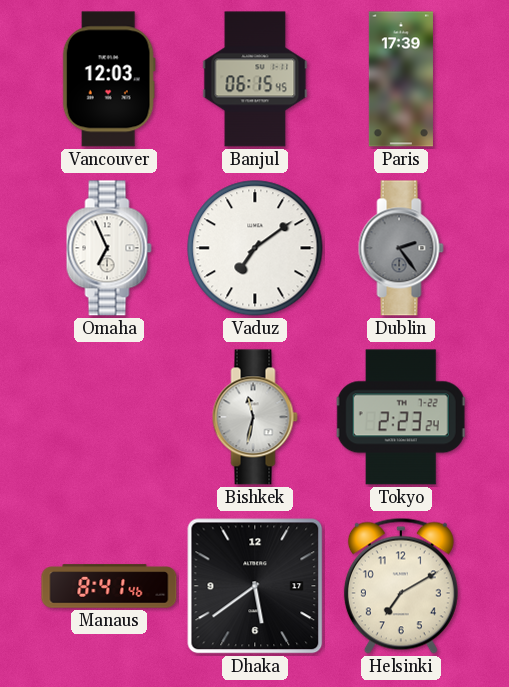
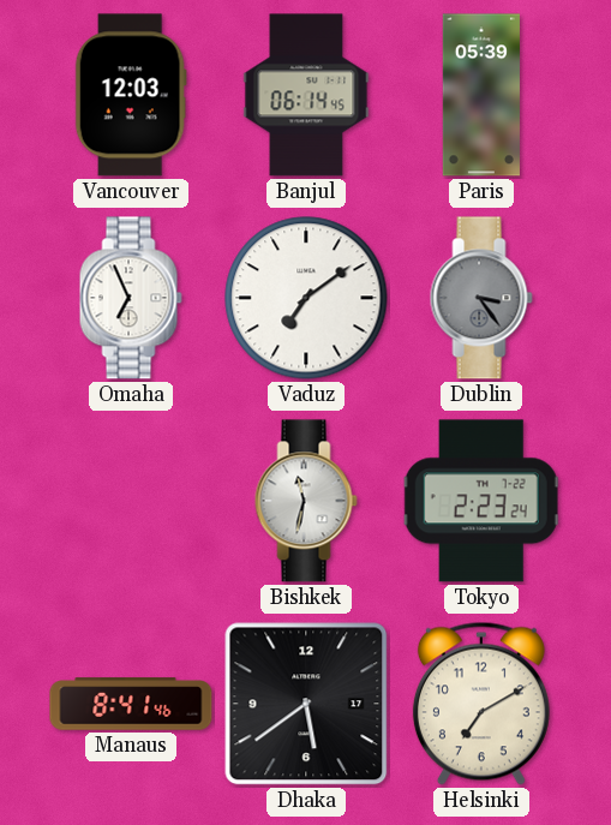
Banjul: 06:15 -> 06:14
Paris: 17:39 -> 05:39
Dublin: 2:24 -> 3:24
